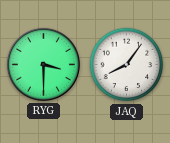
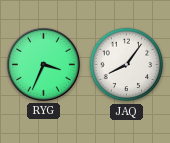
RYG: 3:30 -> 3:34
